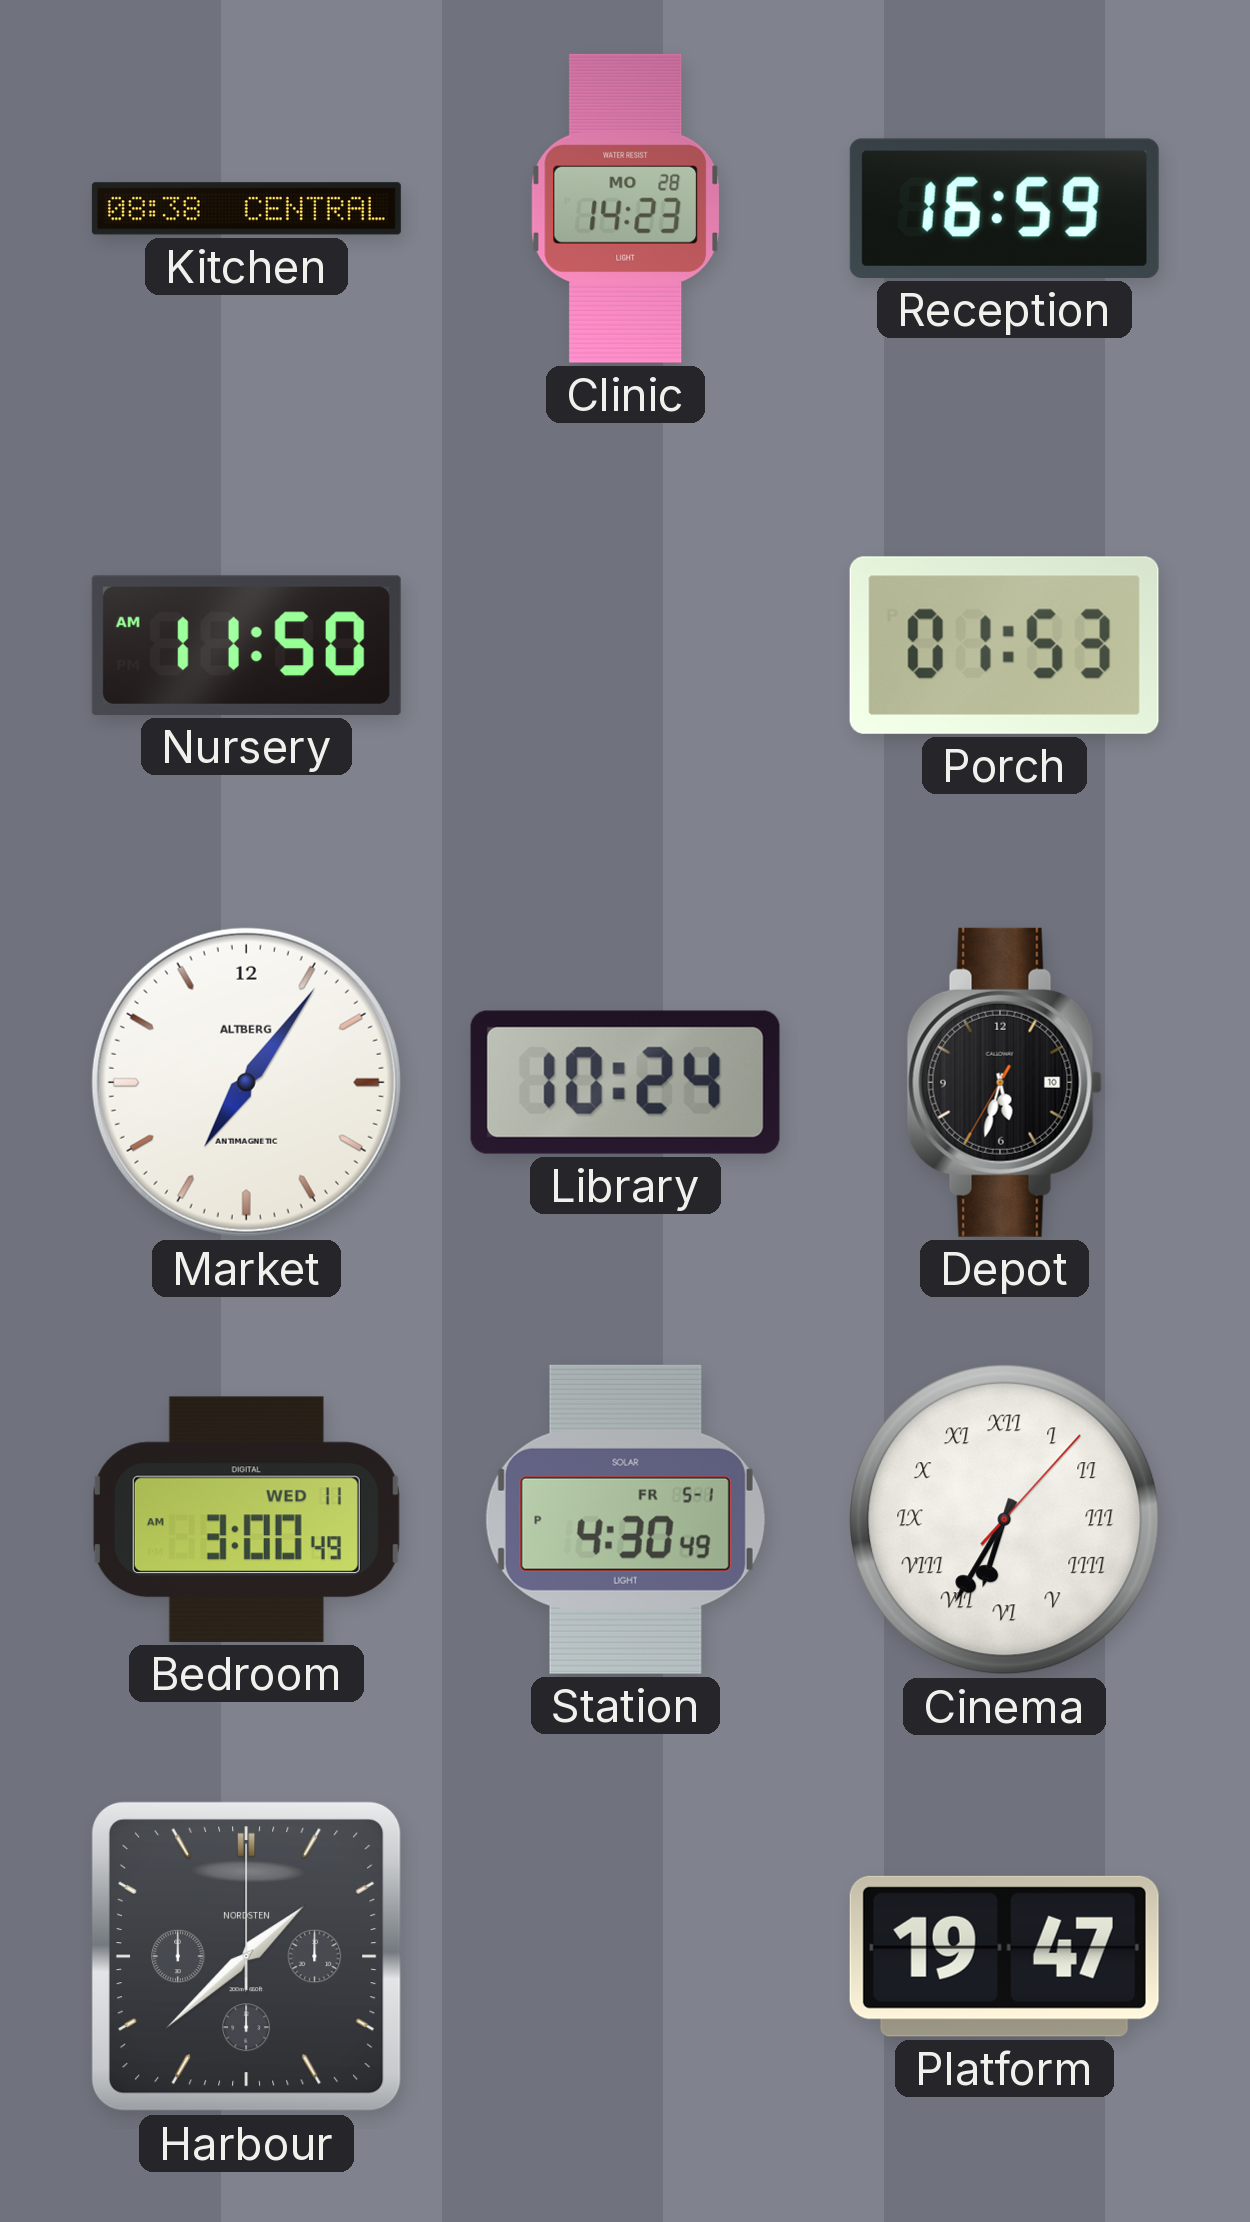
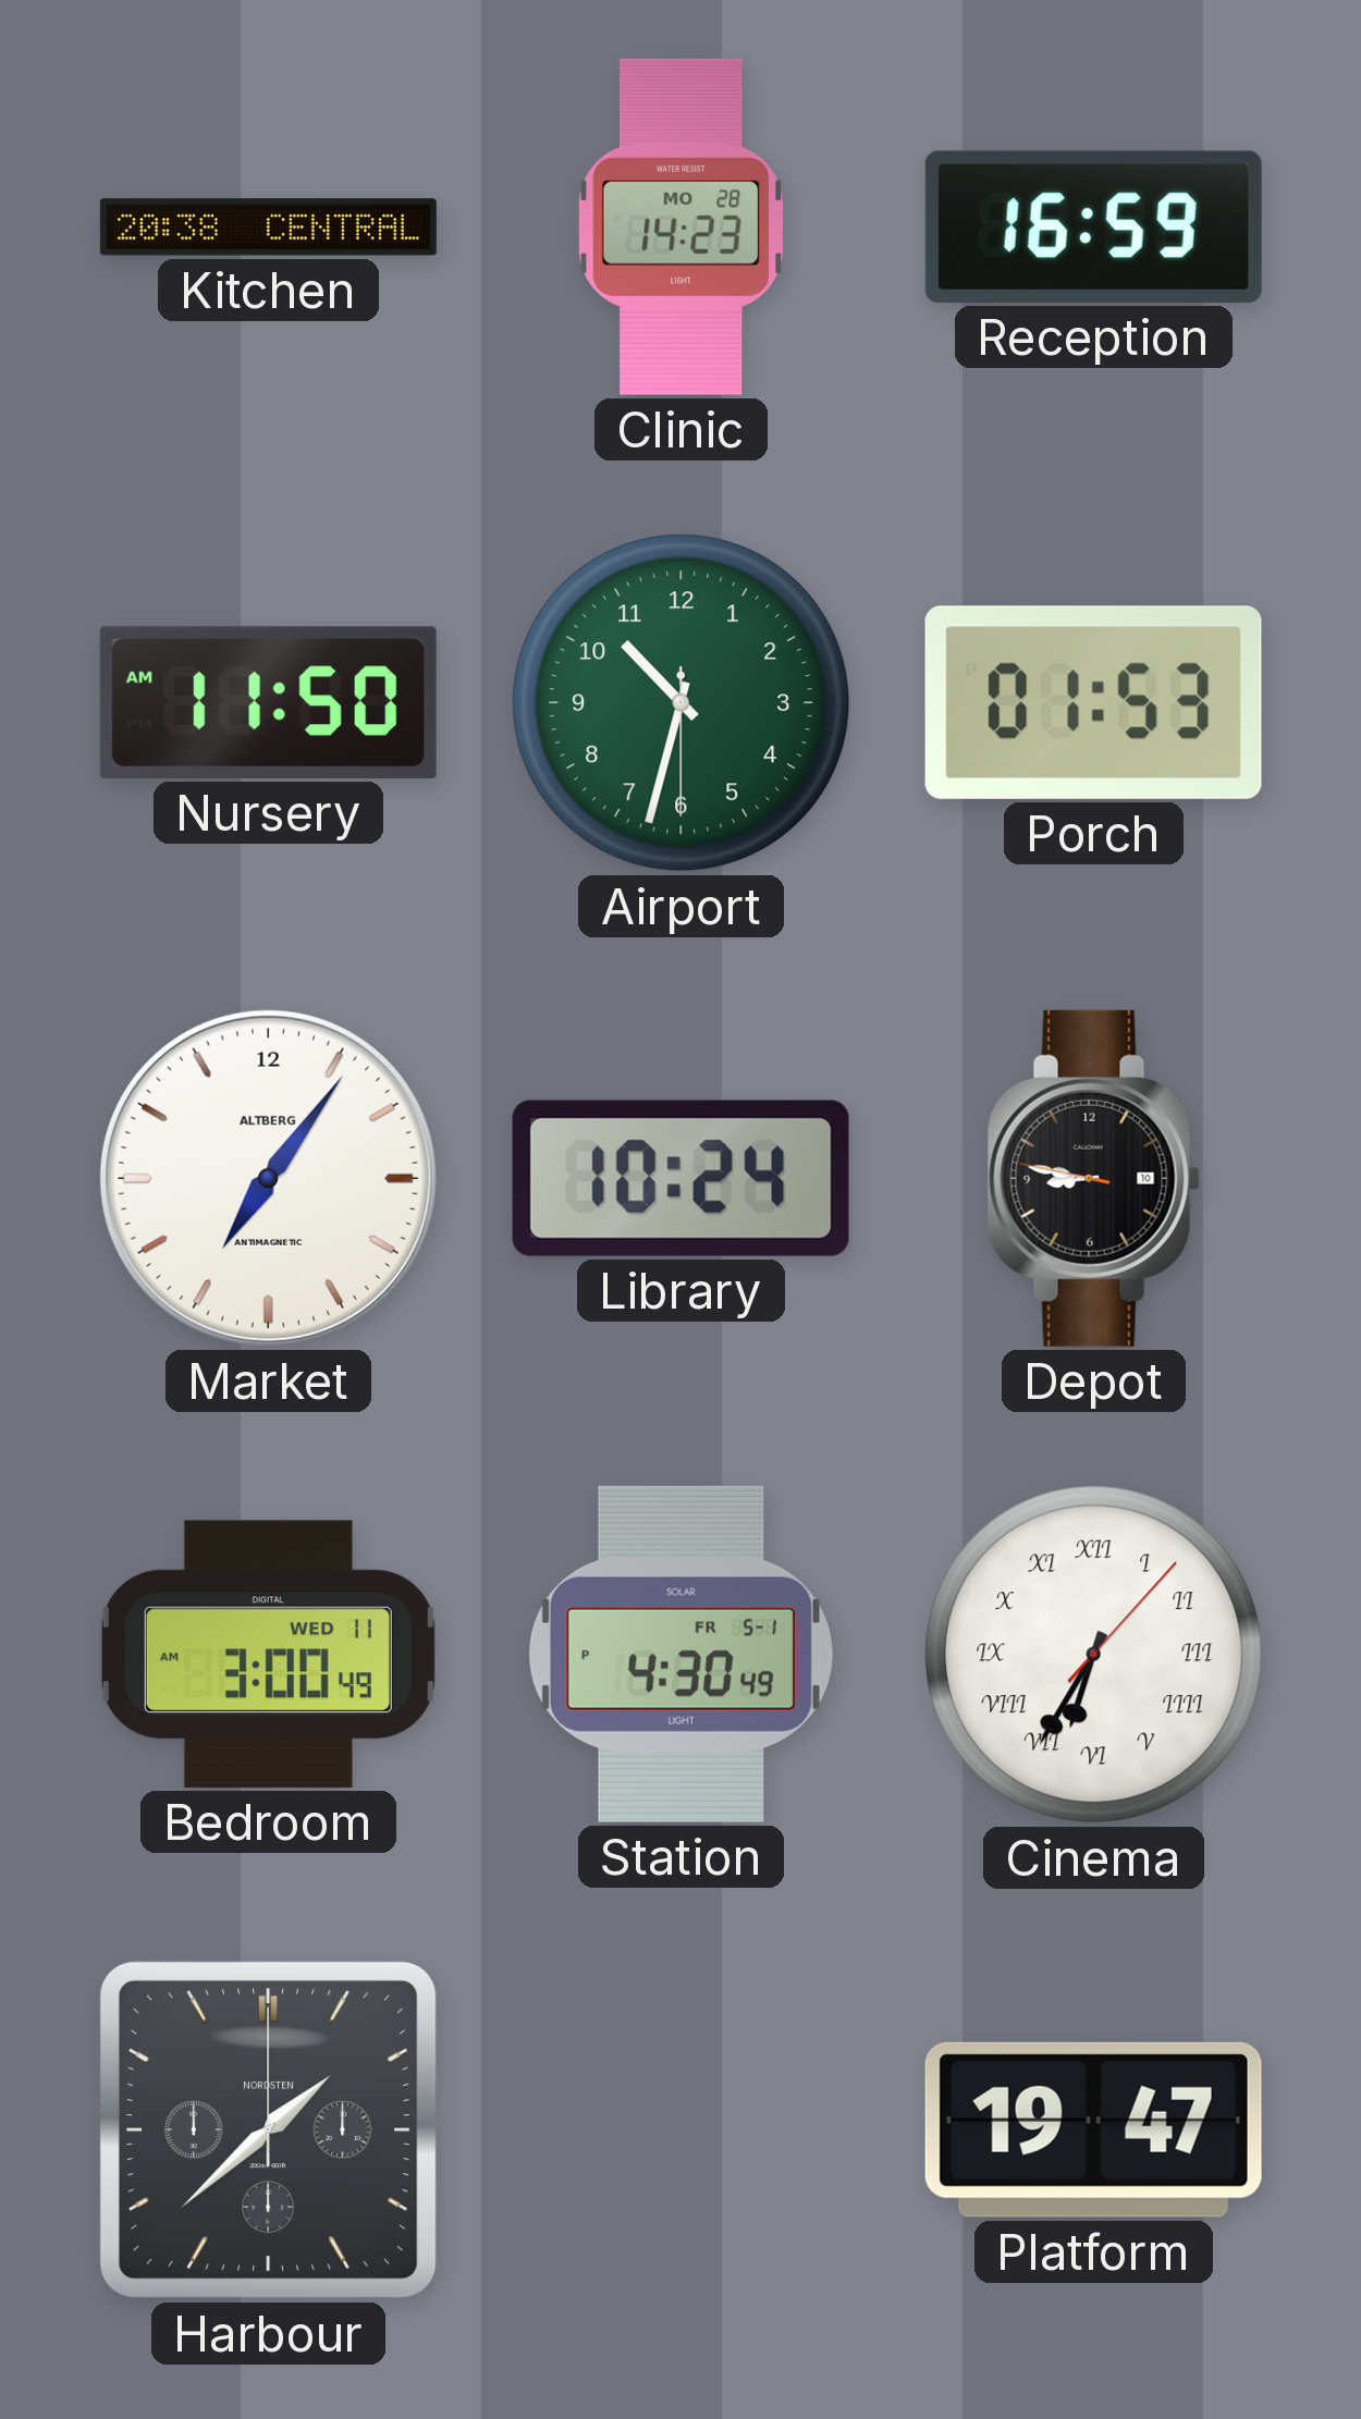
Kitchen: 08:38 -> 20:38
Airport: none -> 10:32
Depot: 5:32 -> 8:46
